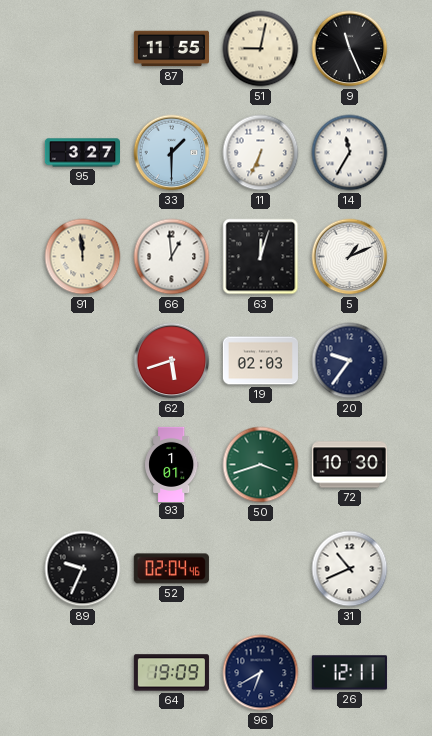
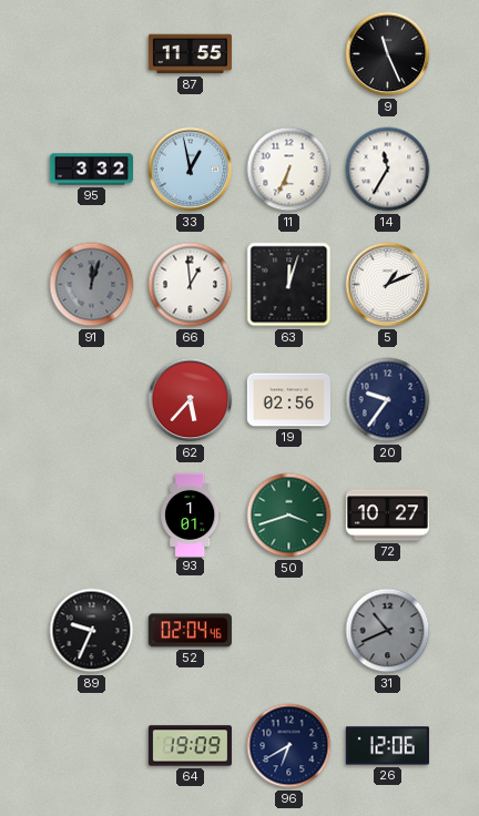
51: 9:02 -> none
95: 3:27 -> 3:32
33: 1:30 -> 12:58
91: 11:59 -> 12:03
91 dial: cream -> grey
62: 5:42 -> 5:37
19: 02:03 -> 02:56
72: 10:30 -> 10:27
31 dial: white -> grey
26: 12:11 -> 12:06
